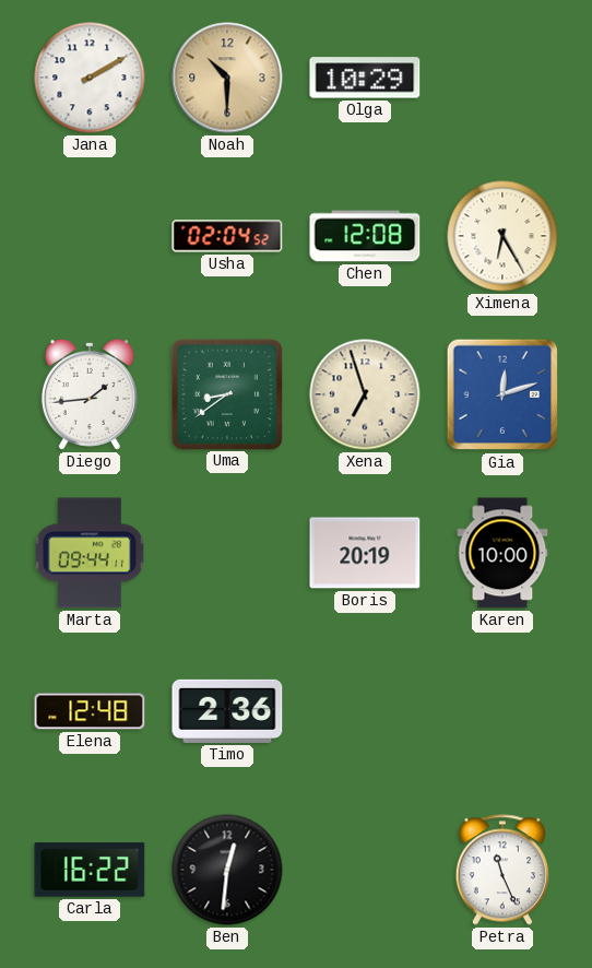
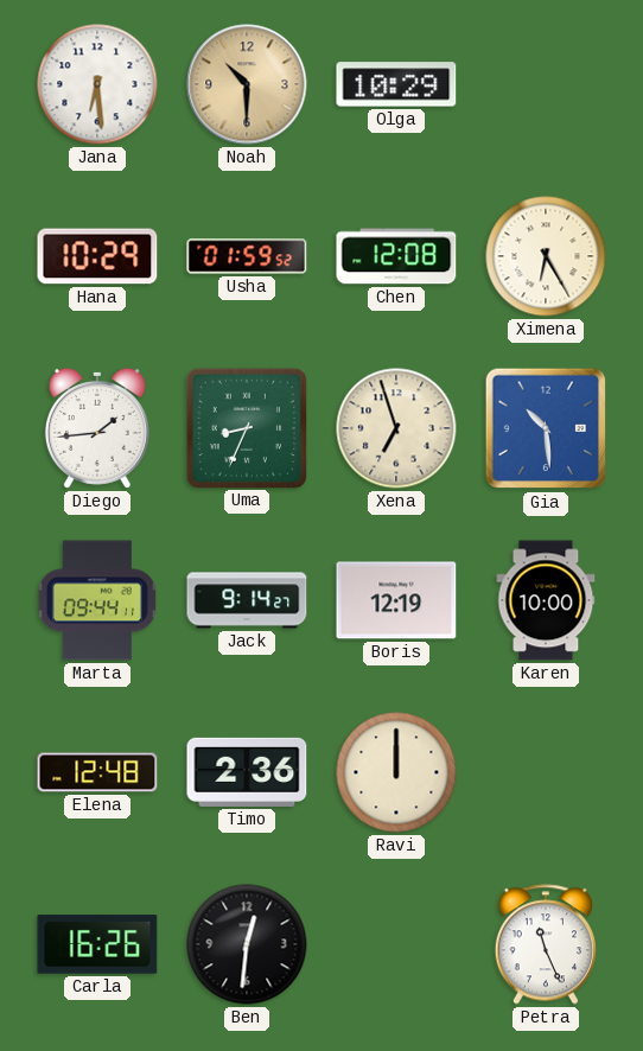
Jana: 2:10 -> 6:29
Hana: none -> 10:29
Usha: 02:04 -> 01:59
Uma: 8:39 -> 8:34
Gia: 12:12 -> 10:29
Jack: none -> 9:14
Boris: 20:19 -> 12:19
Ravi: none -> 12:00
Carla: 16:22 -> 16:26
